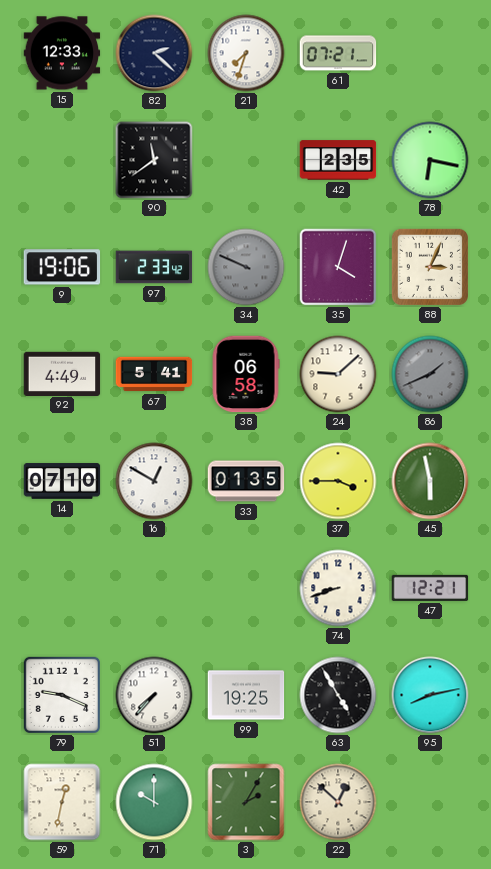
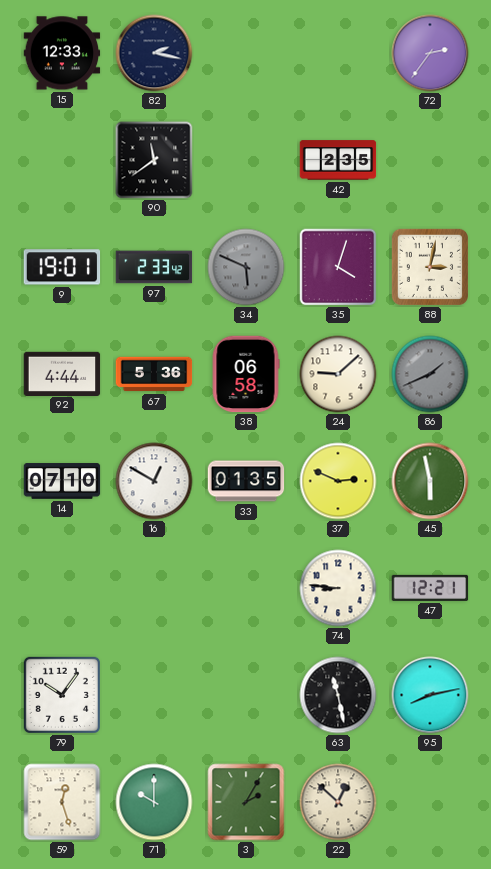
82: 2:22 -> 2:17
21: 7:33 -> none
61: 07:21 -> none
72: none -> 2:36
78: 6:17 -> none
9: 19:06 -> 19:01
34: 9:49 -> 5:49
88: 3:04 -> 3:02
92: 4:49 -> 4:44
67: 5:41 -> 5:36
37: 3:45 -> 2:49
74: 8:42 -> 8:46
79: 9:19 -> 10:06
51: 7:37 -> none
99: 19:25 -> none
63: 4:55 -> 11:28
59: 12:32 -> 12:27
